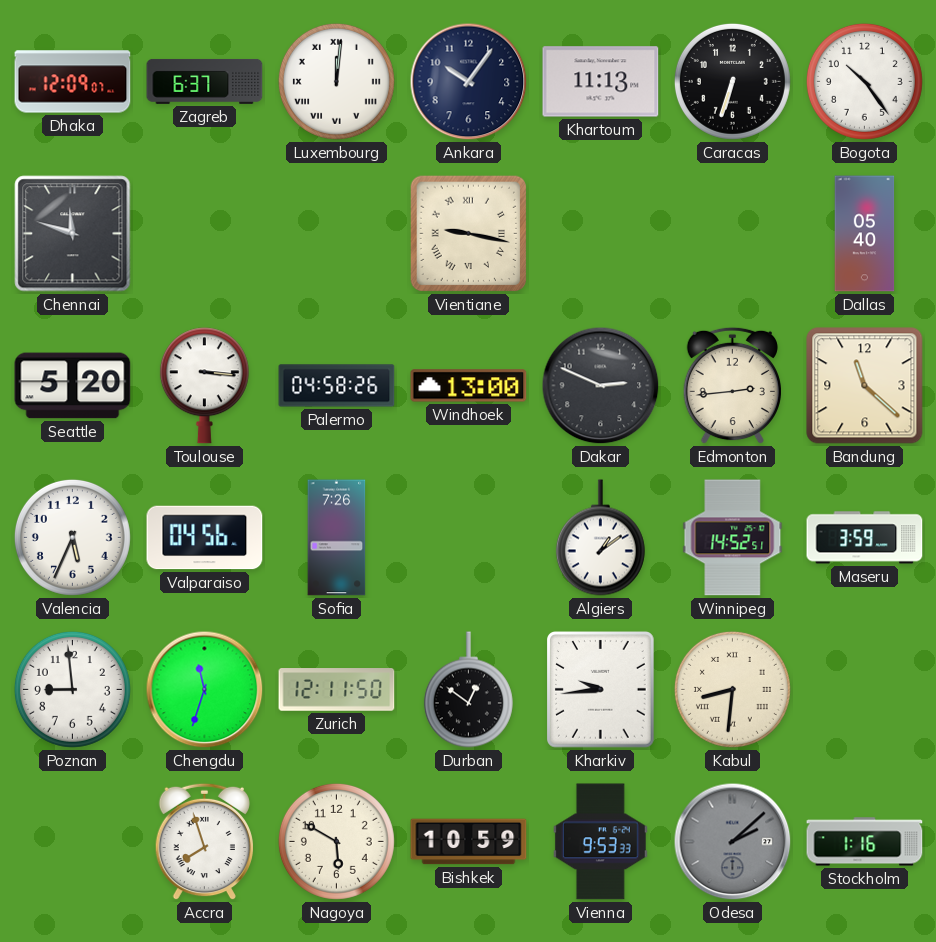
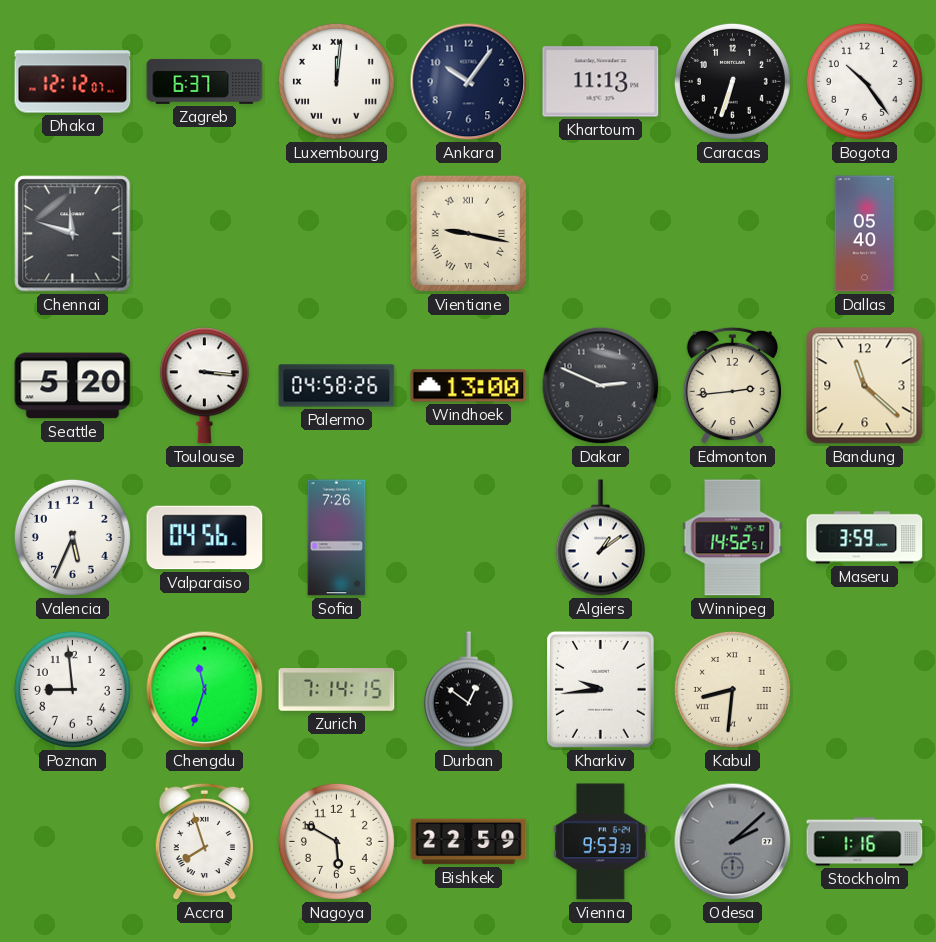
Dhaka: 12:09 -> 12:12
Zurich: 12:11 -> 7:14
Bishkek: 10:59 -> 22:59
